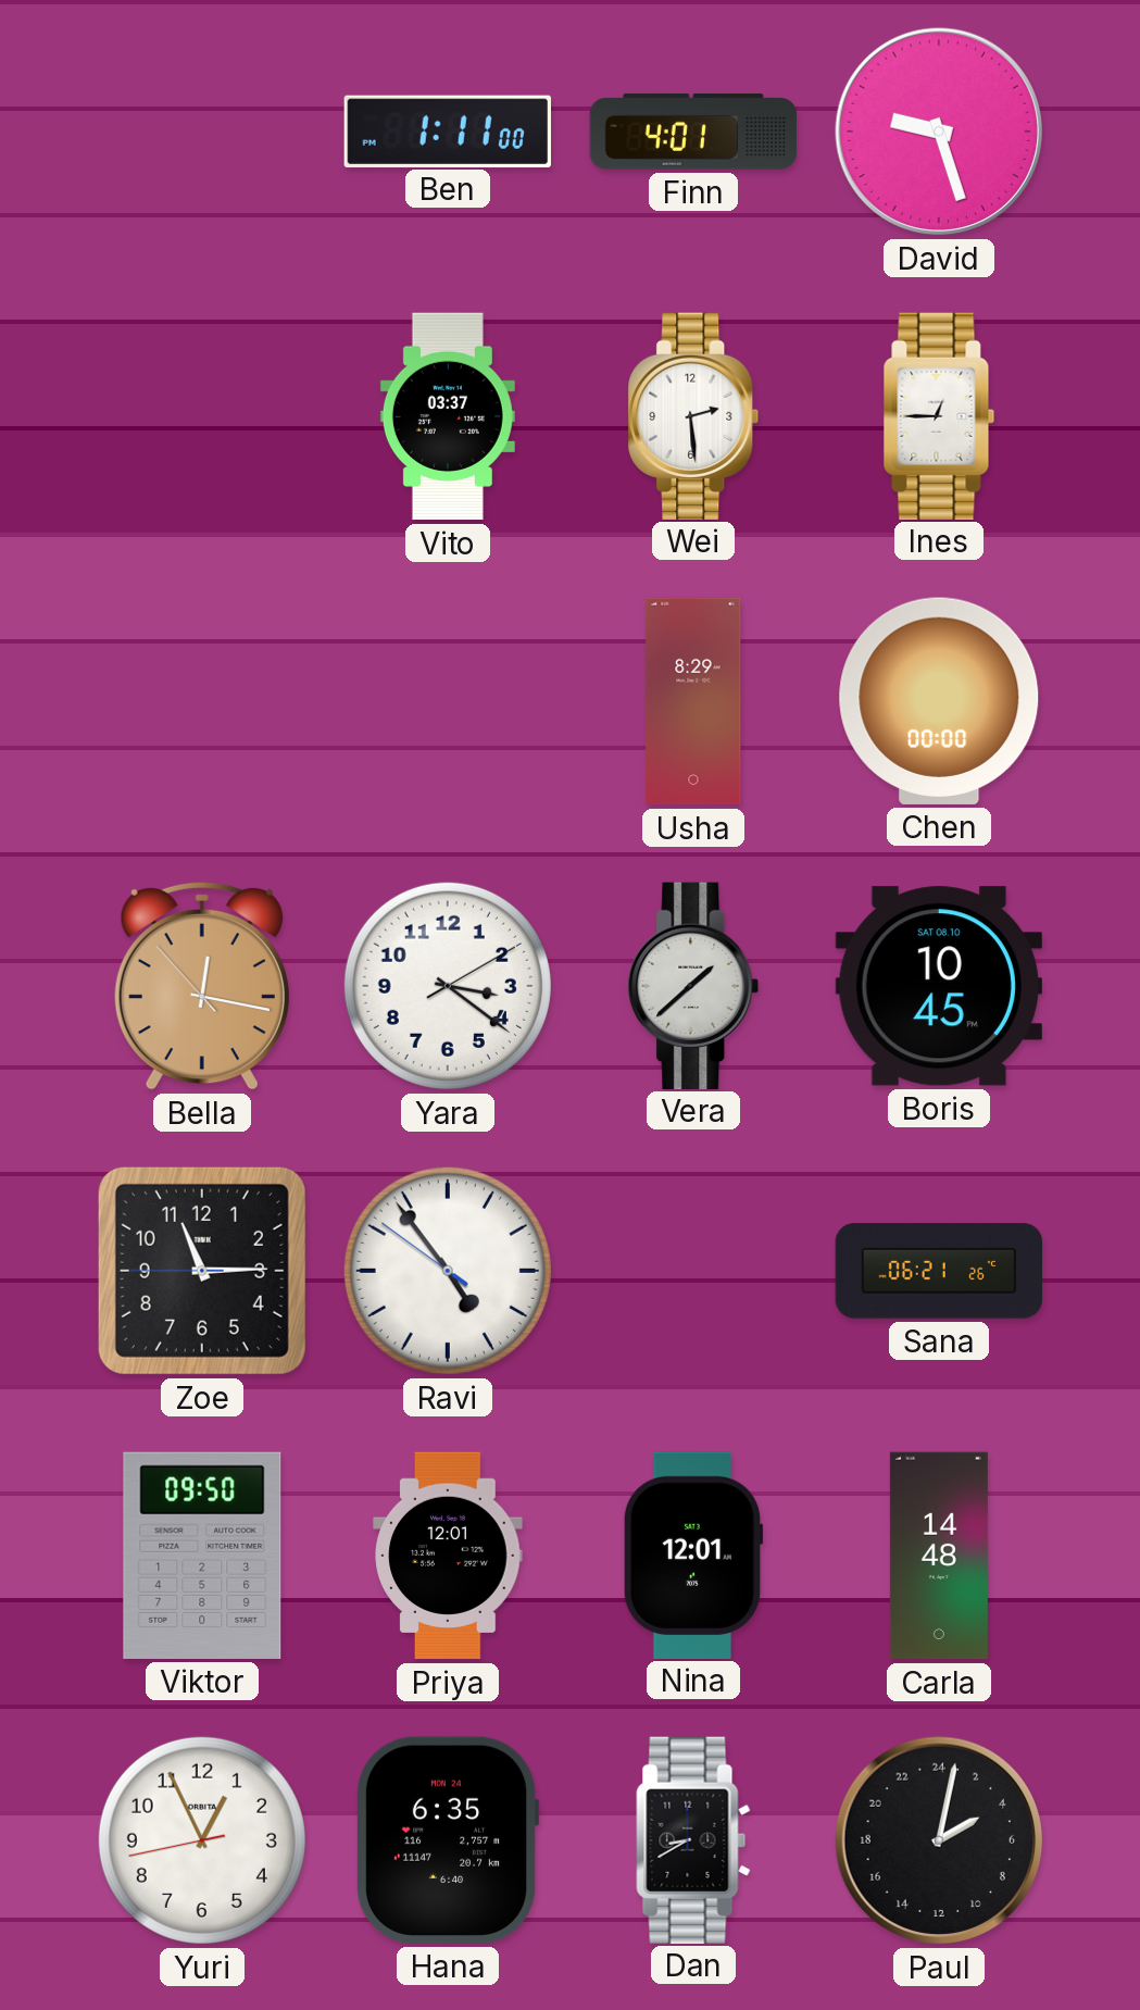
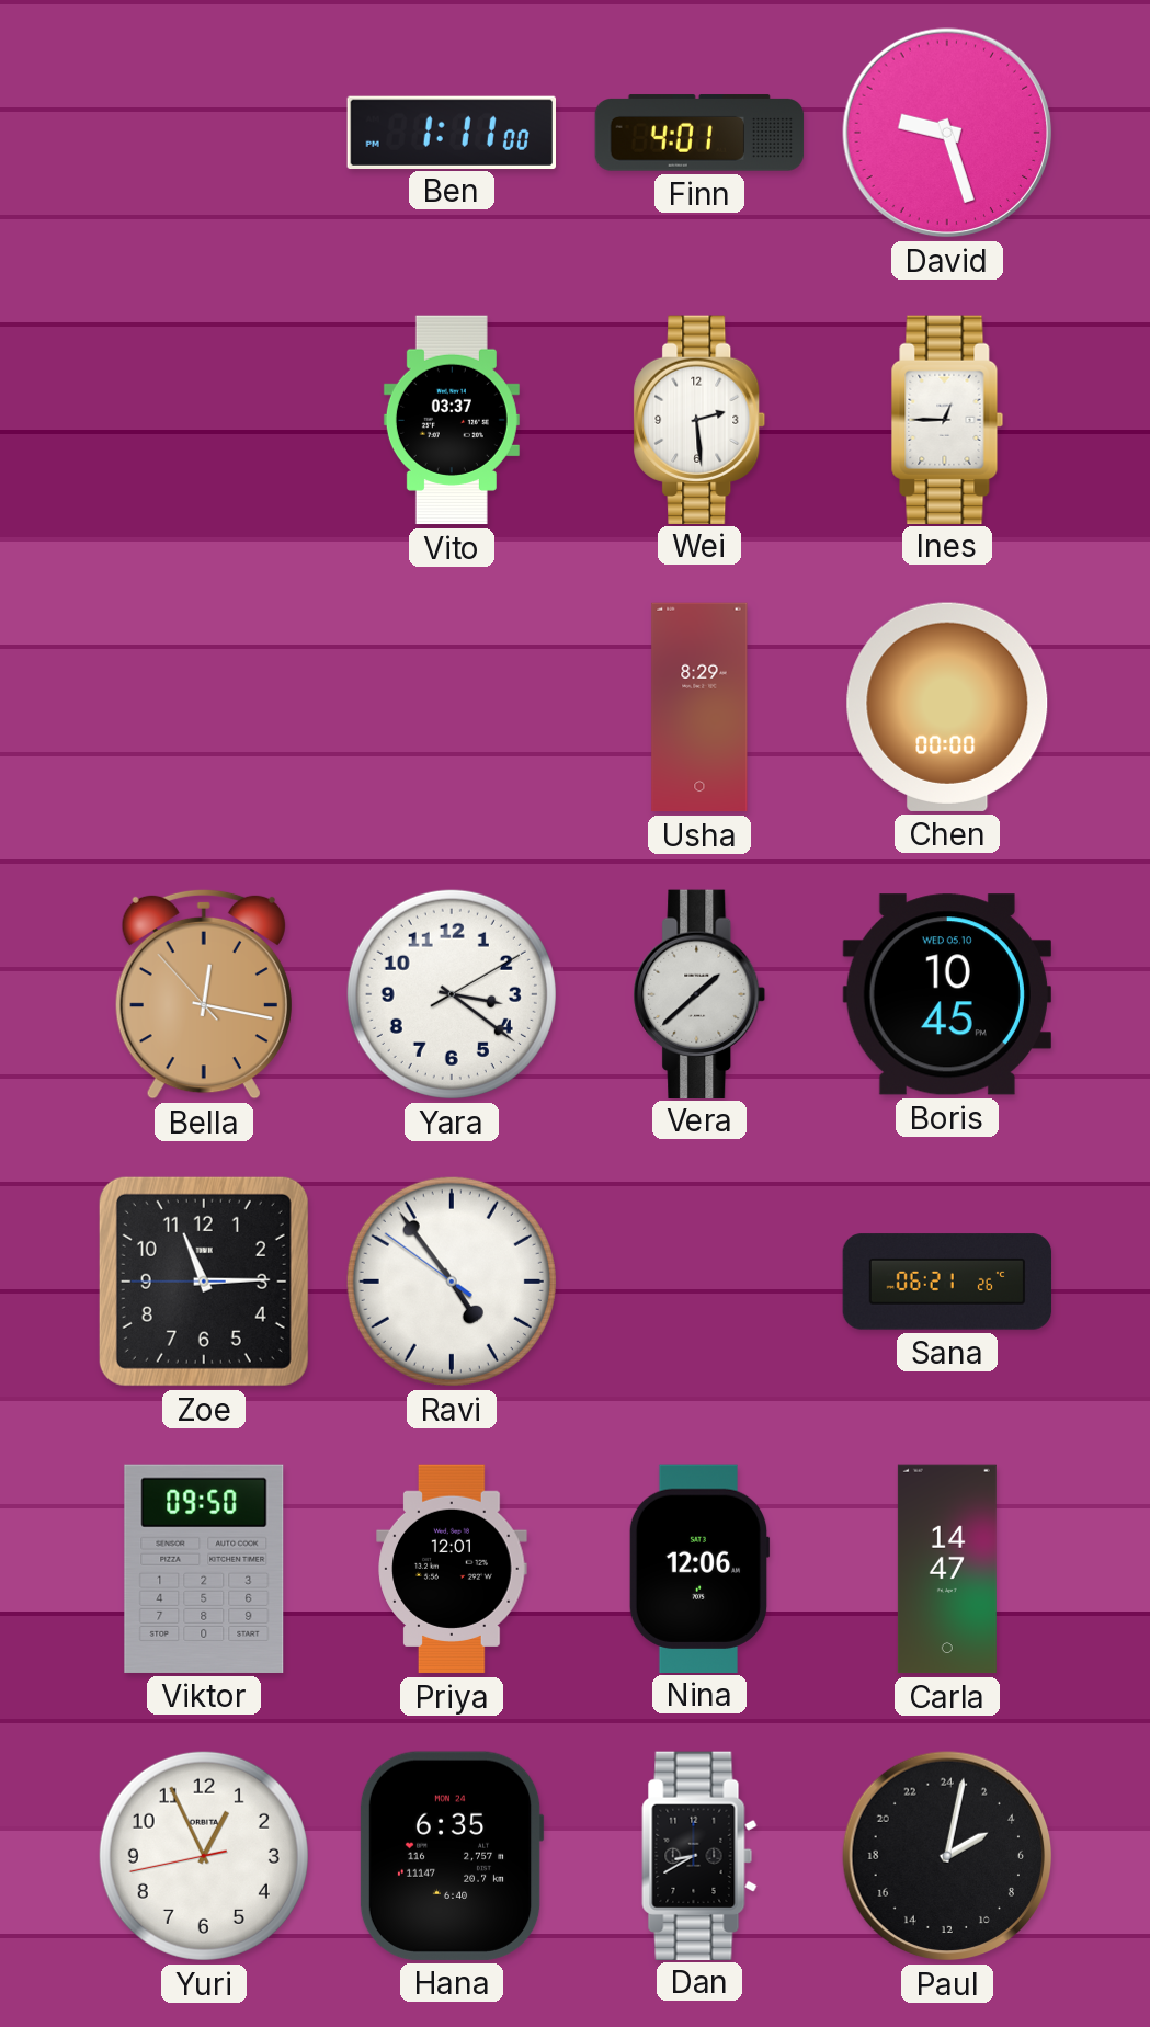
Boris date: SAT 08.10 -> WED 05.10
Nina: 12:01 -> 12:06
Carla: 14:48 -> 14:47
